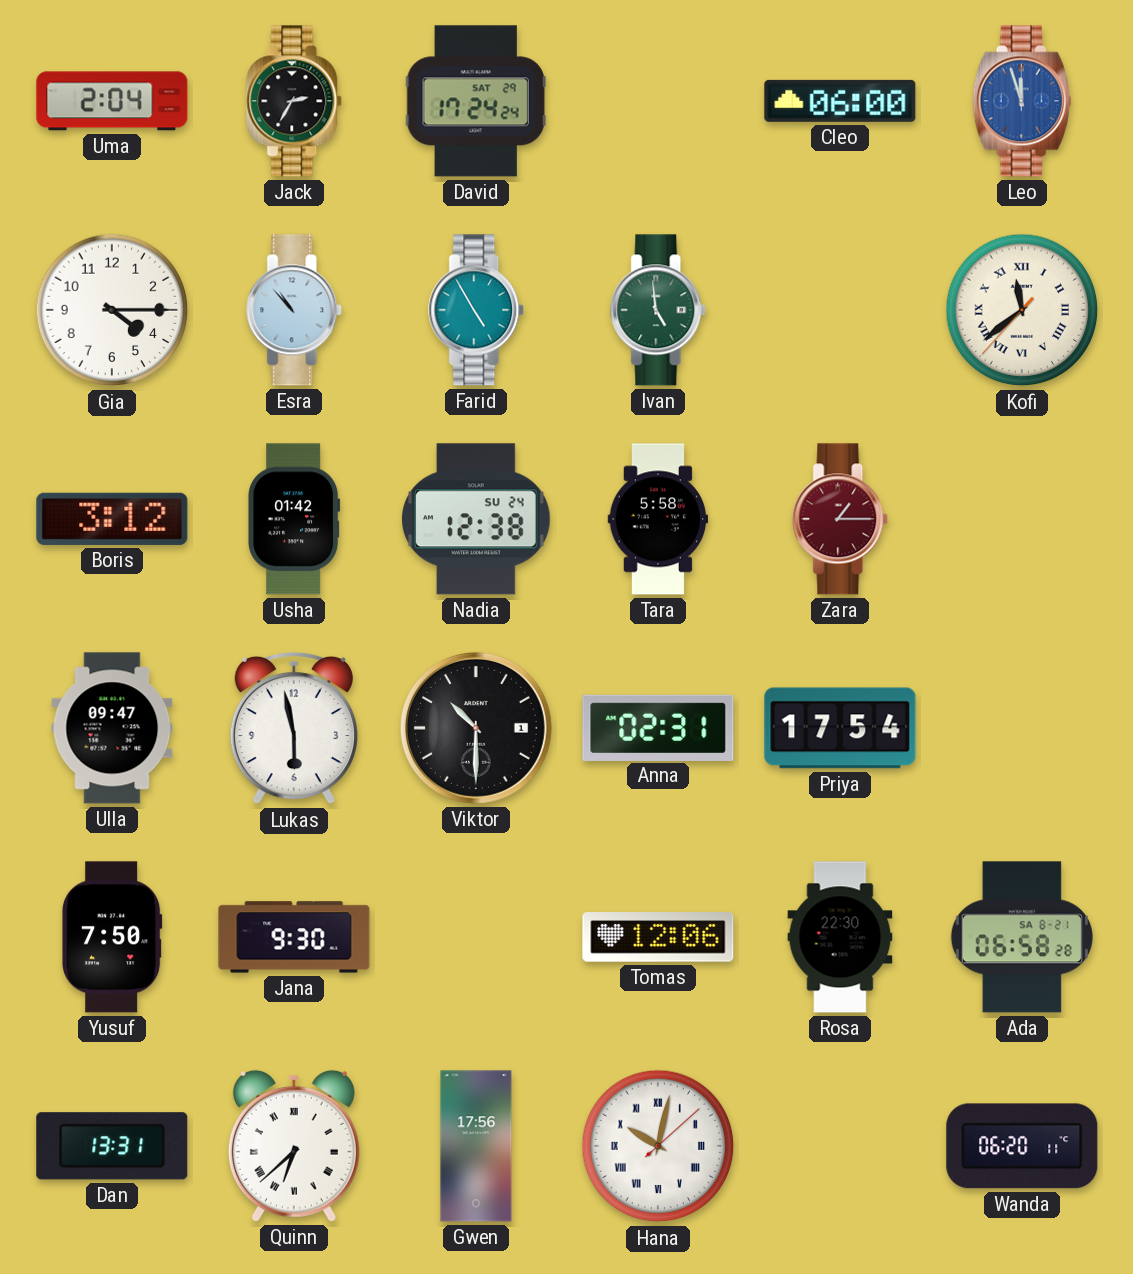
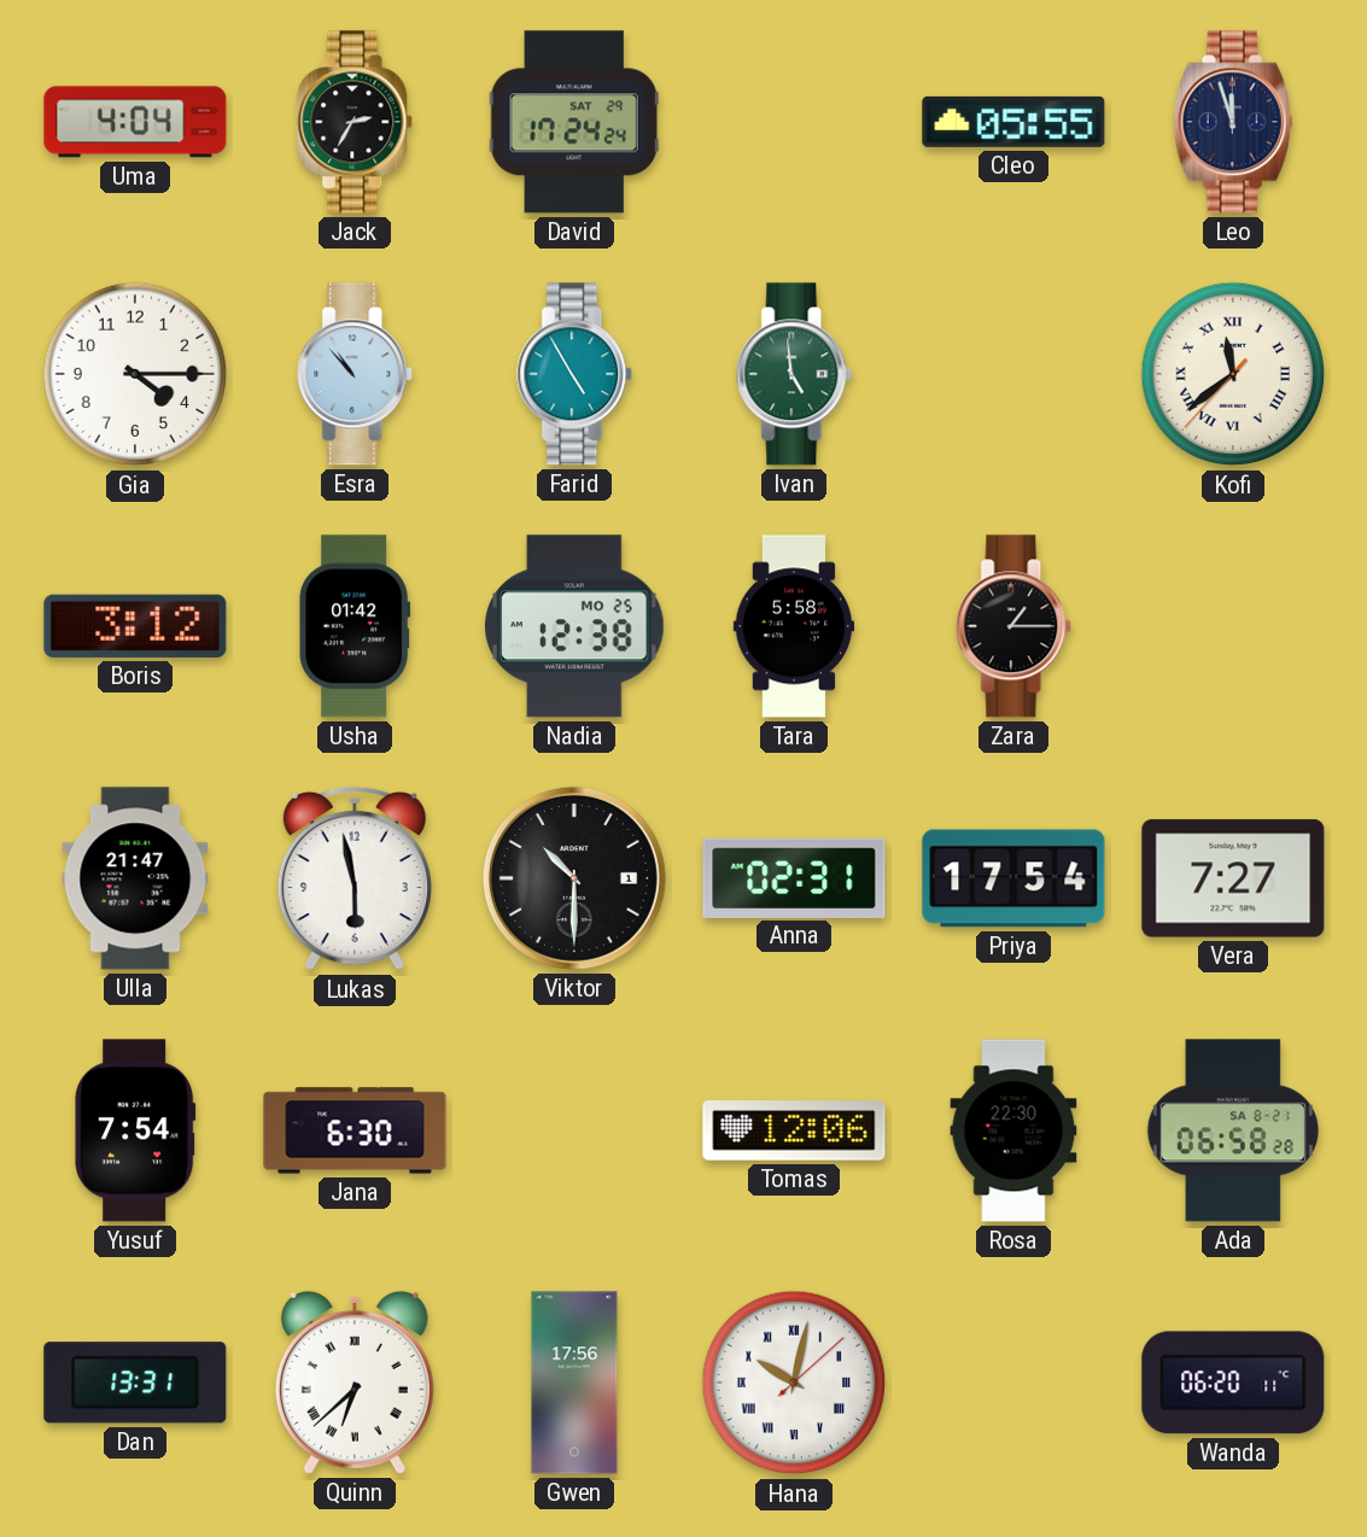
Uma: 2:04 -> 4:04
Cleo: 06:00 -> 05:55
Leo dial: blue -> navy
Nadia date: SU 24 -> MO 25
Zara dial: burgundy -> black
Ulla: 09:47 -> 21:47
Vera: none -> 7:27
Yusuf: 7:50 -> 7:54
Jana: 9:30 -> 6:30
